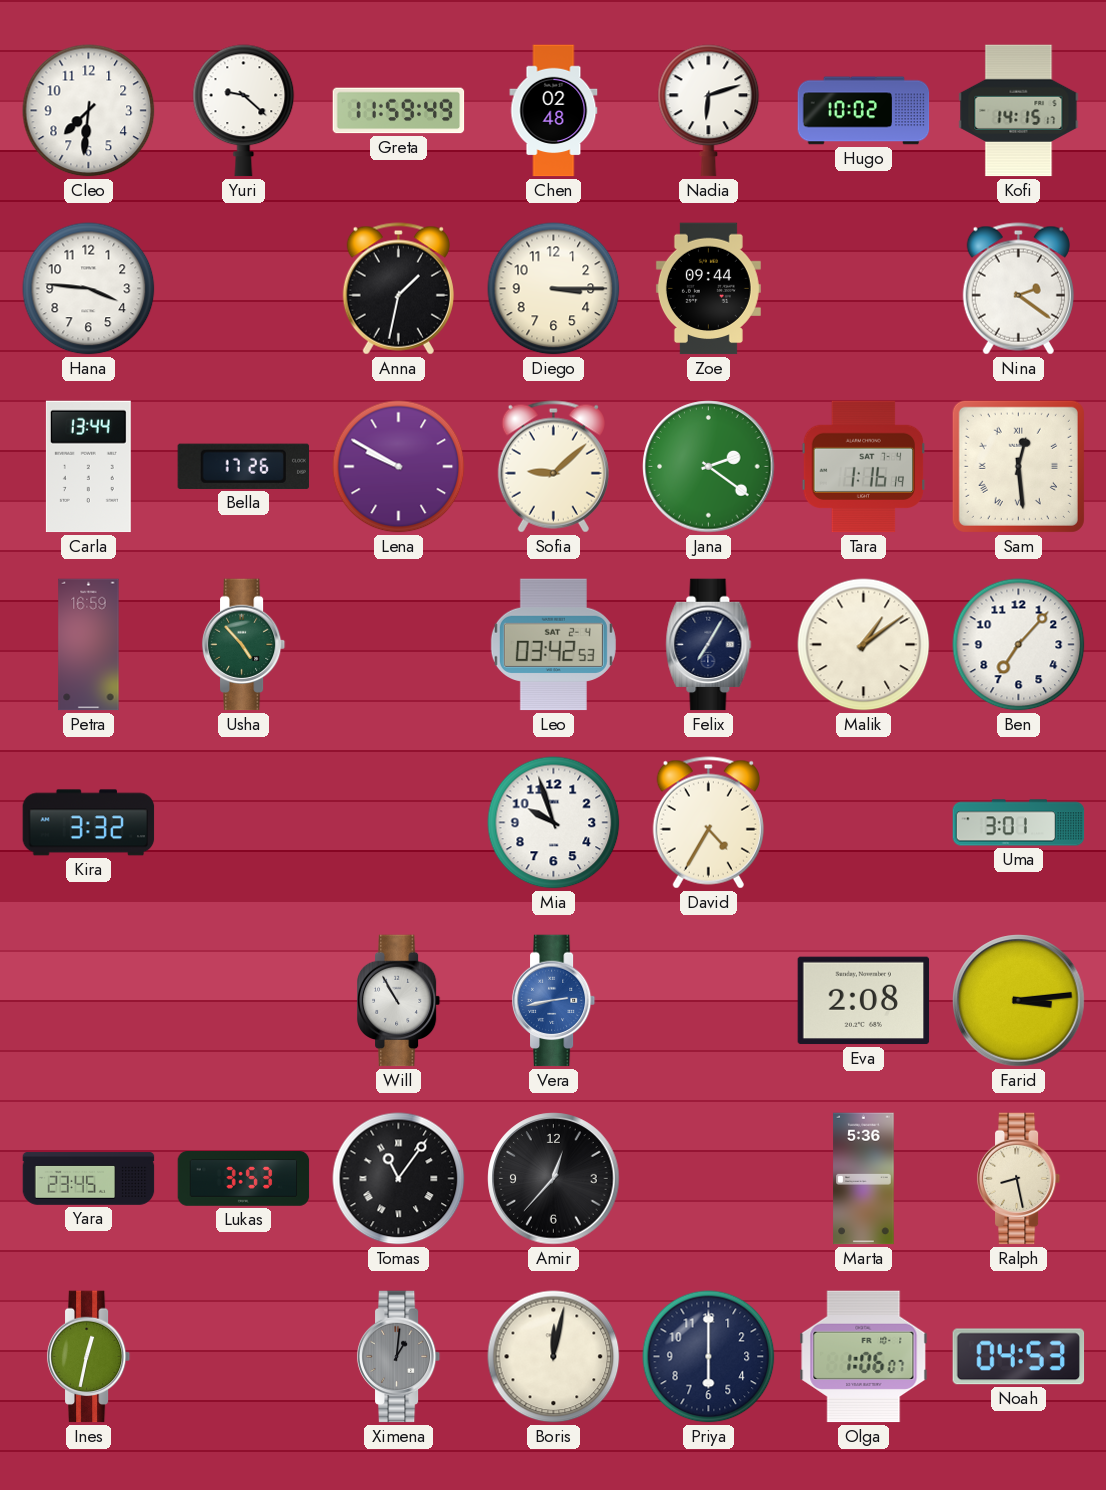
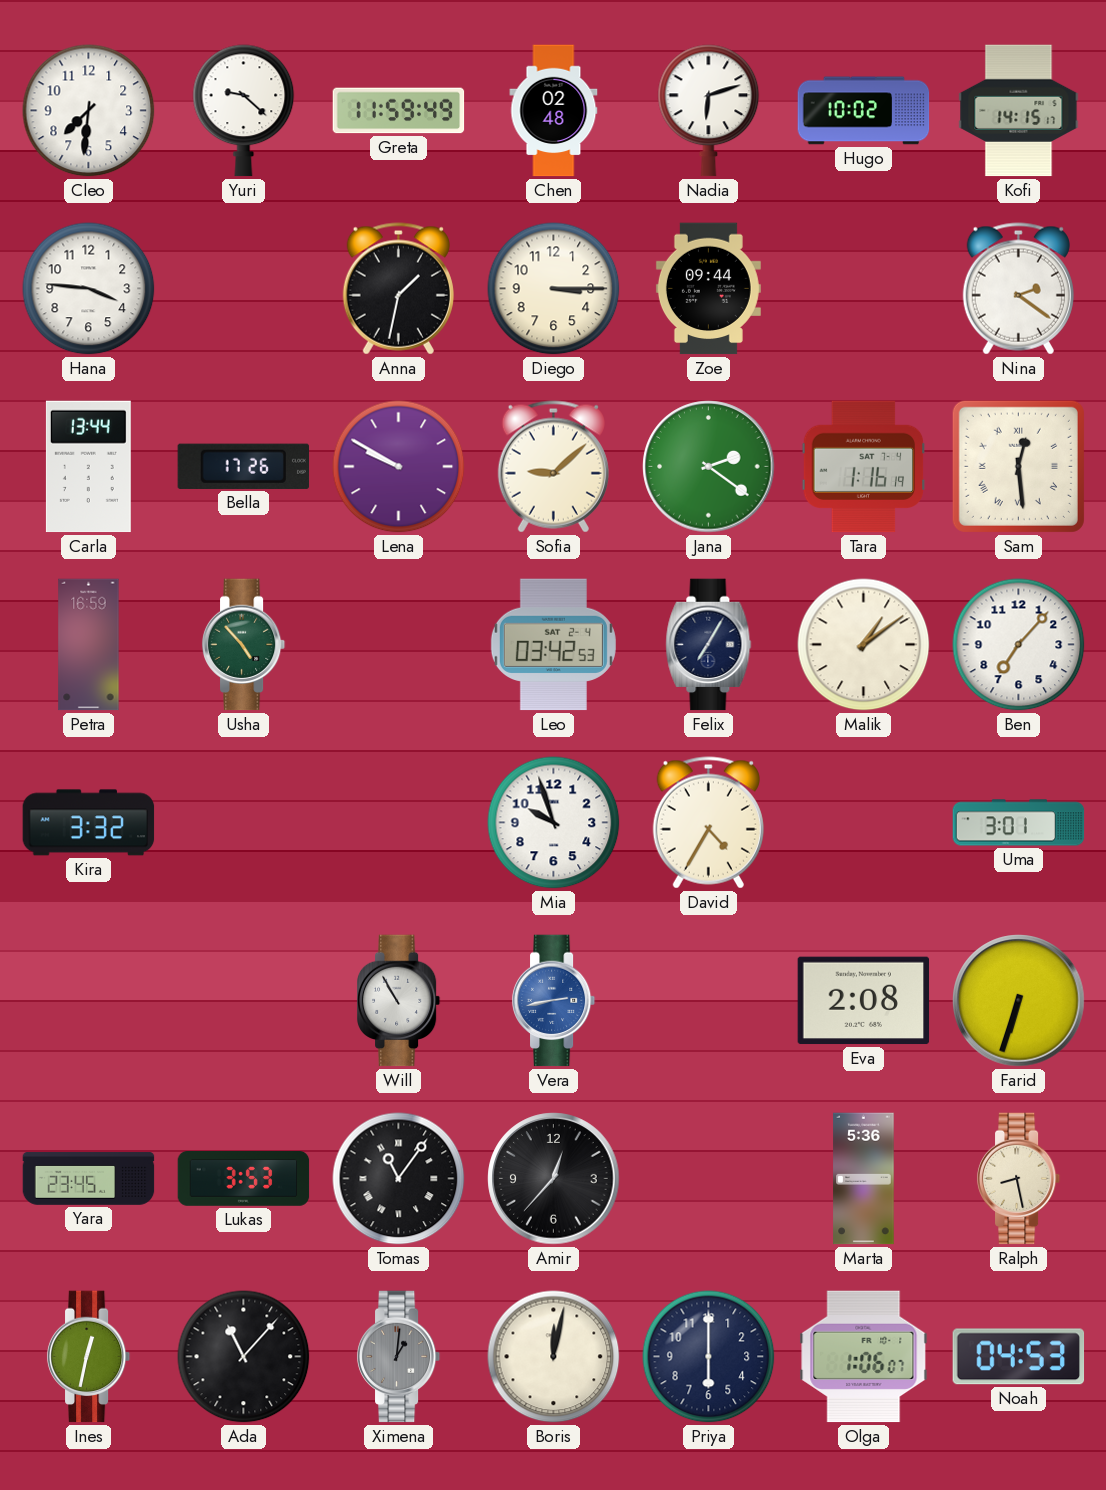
Farid: 3:14 -> 6:33
Ada: none -> 11:07
